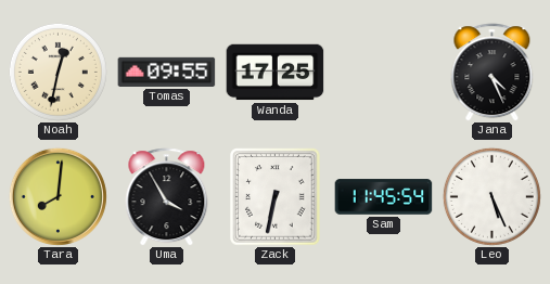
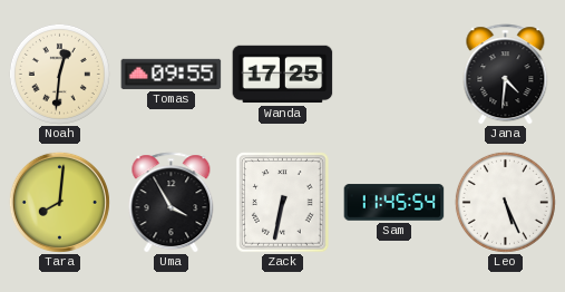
Noah: 12:32 -> 12:31
Jana: 4:26 -> 4:31
